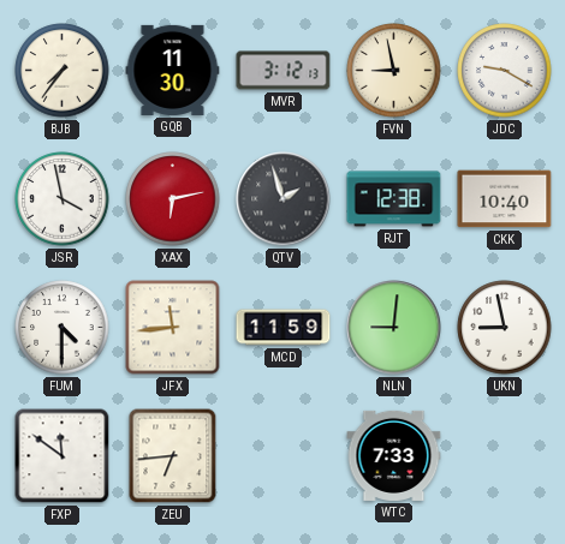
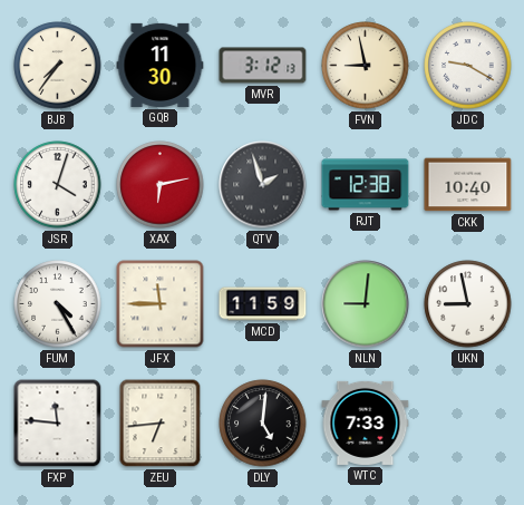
JSR: 3:58 -> 4:03
FUM: 4:30 -> 4:25
JFX: 11:44 -> 11:45
FXP: 11:51 -> 11:46
DLY: none -> 5:01
